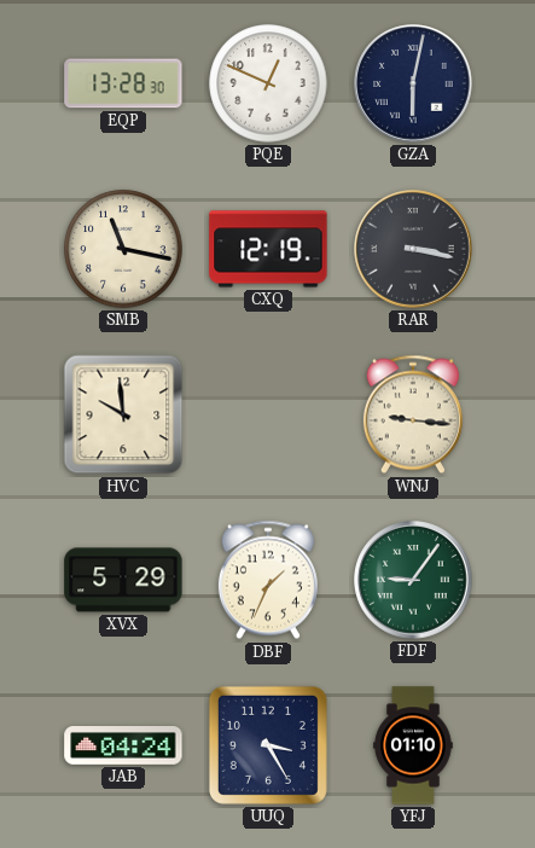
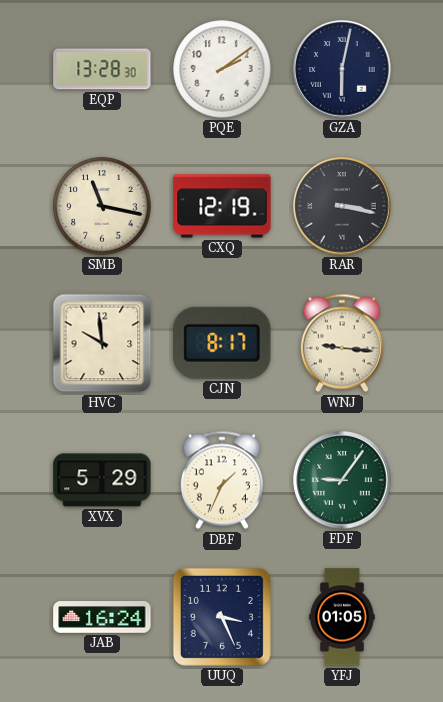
PQE: 12:49 -> 2:09
CJN: none -> 8:17
JAB: 04:24 -> 16:24
UUQ: 3:25 -> 3:26
YFJ: 01:10 -> 01:05
